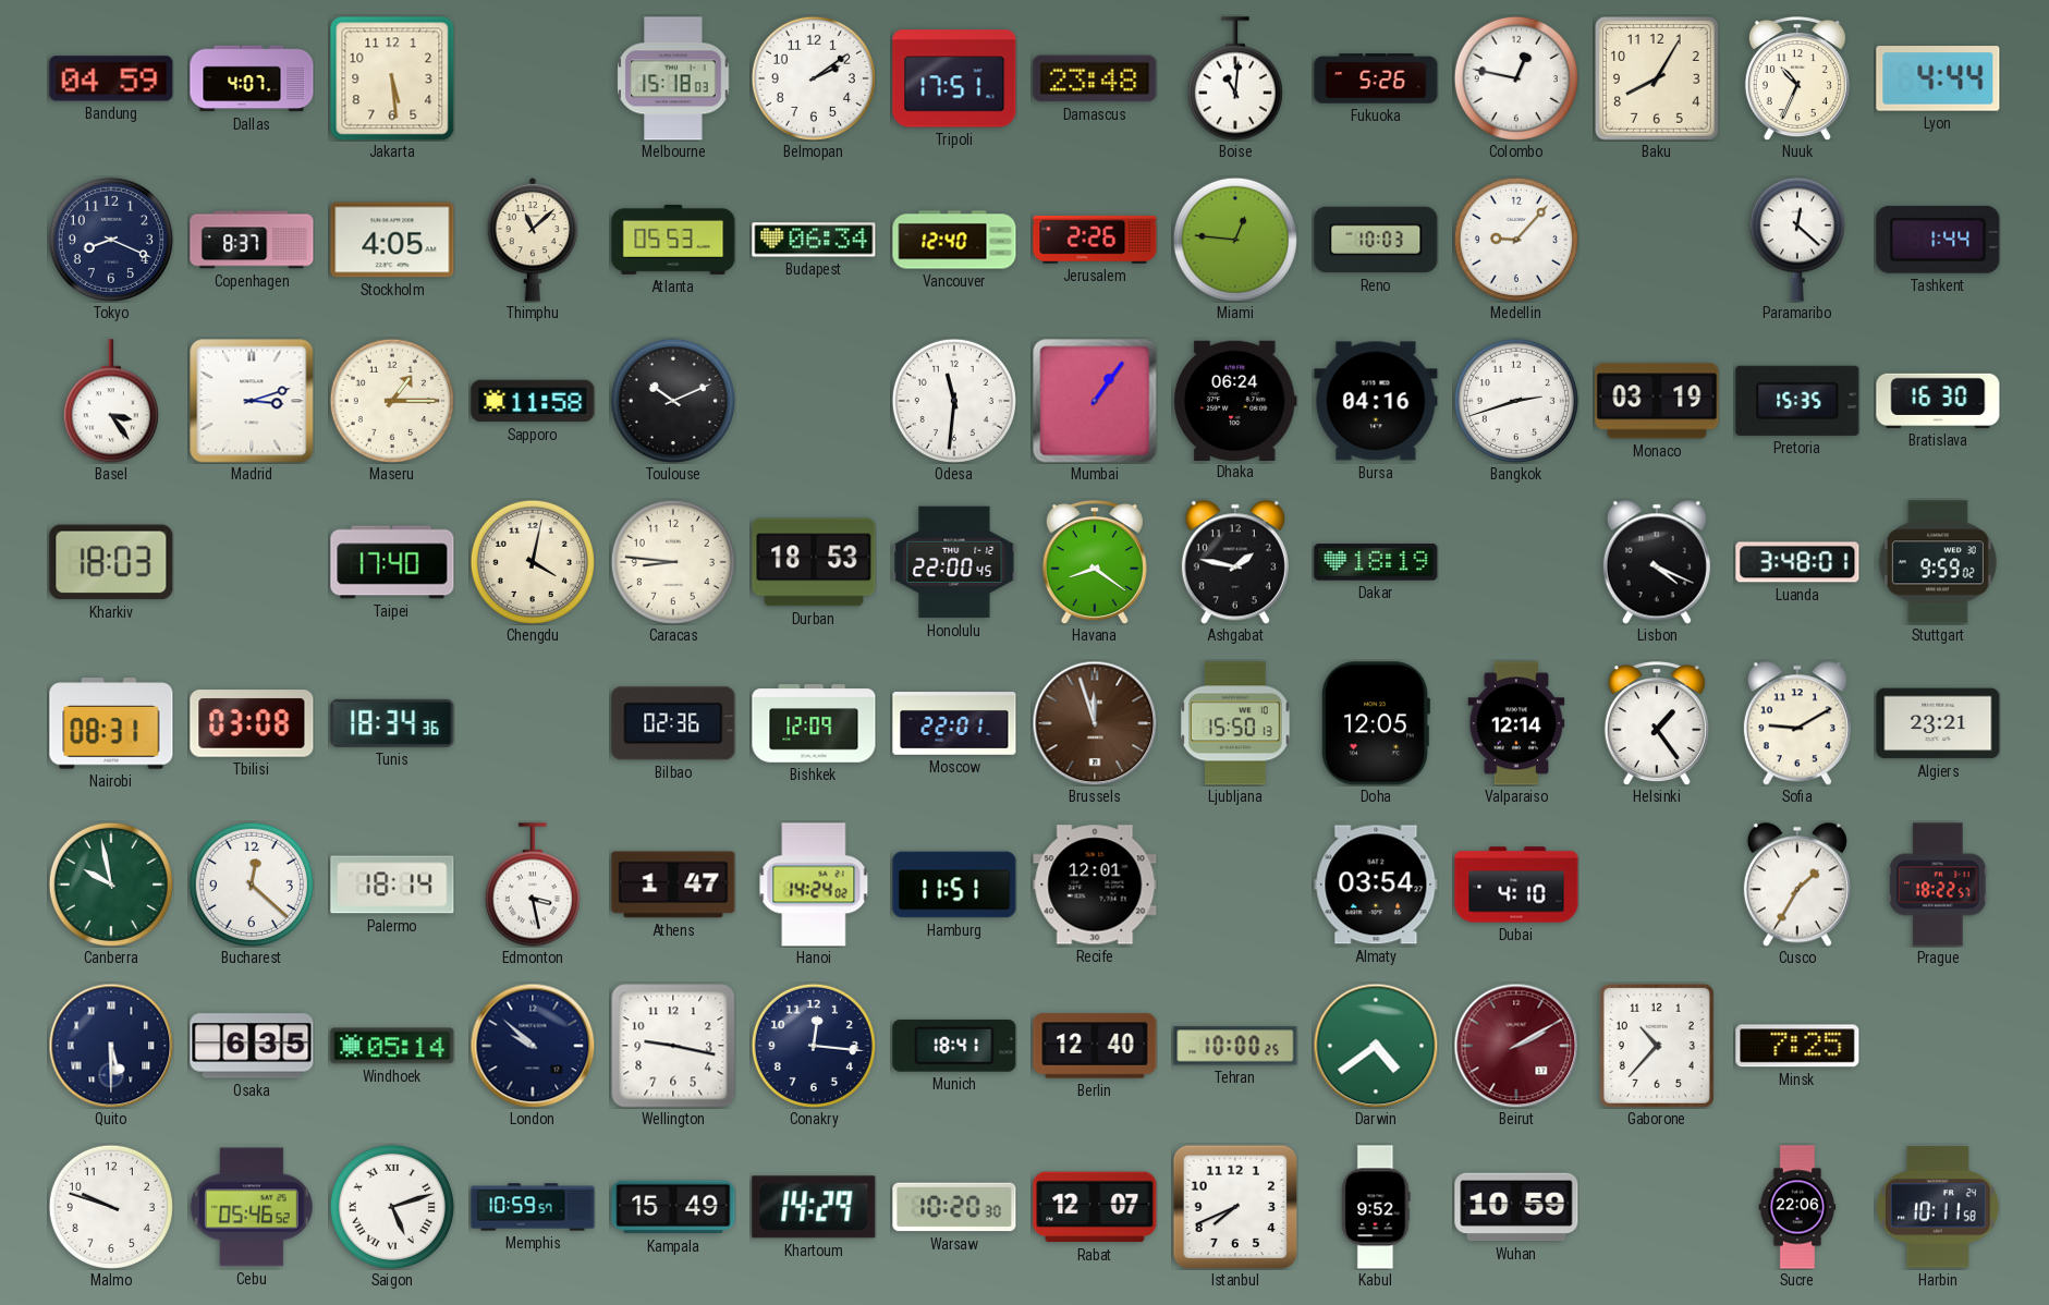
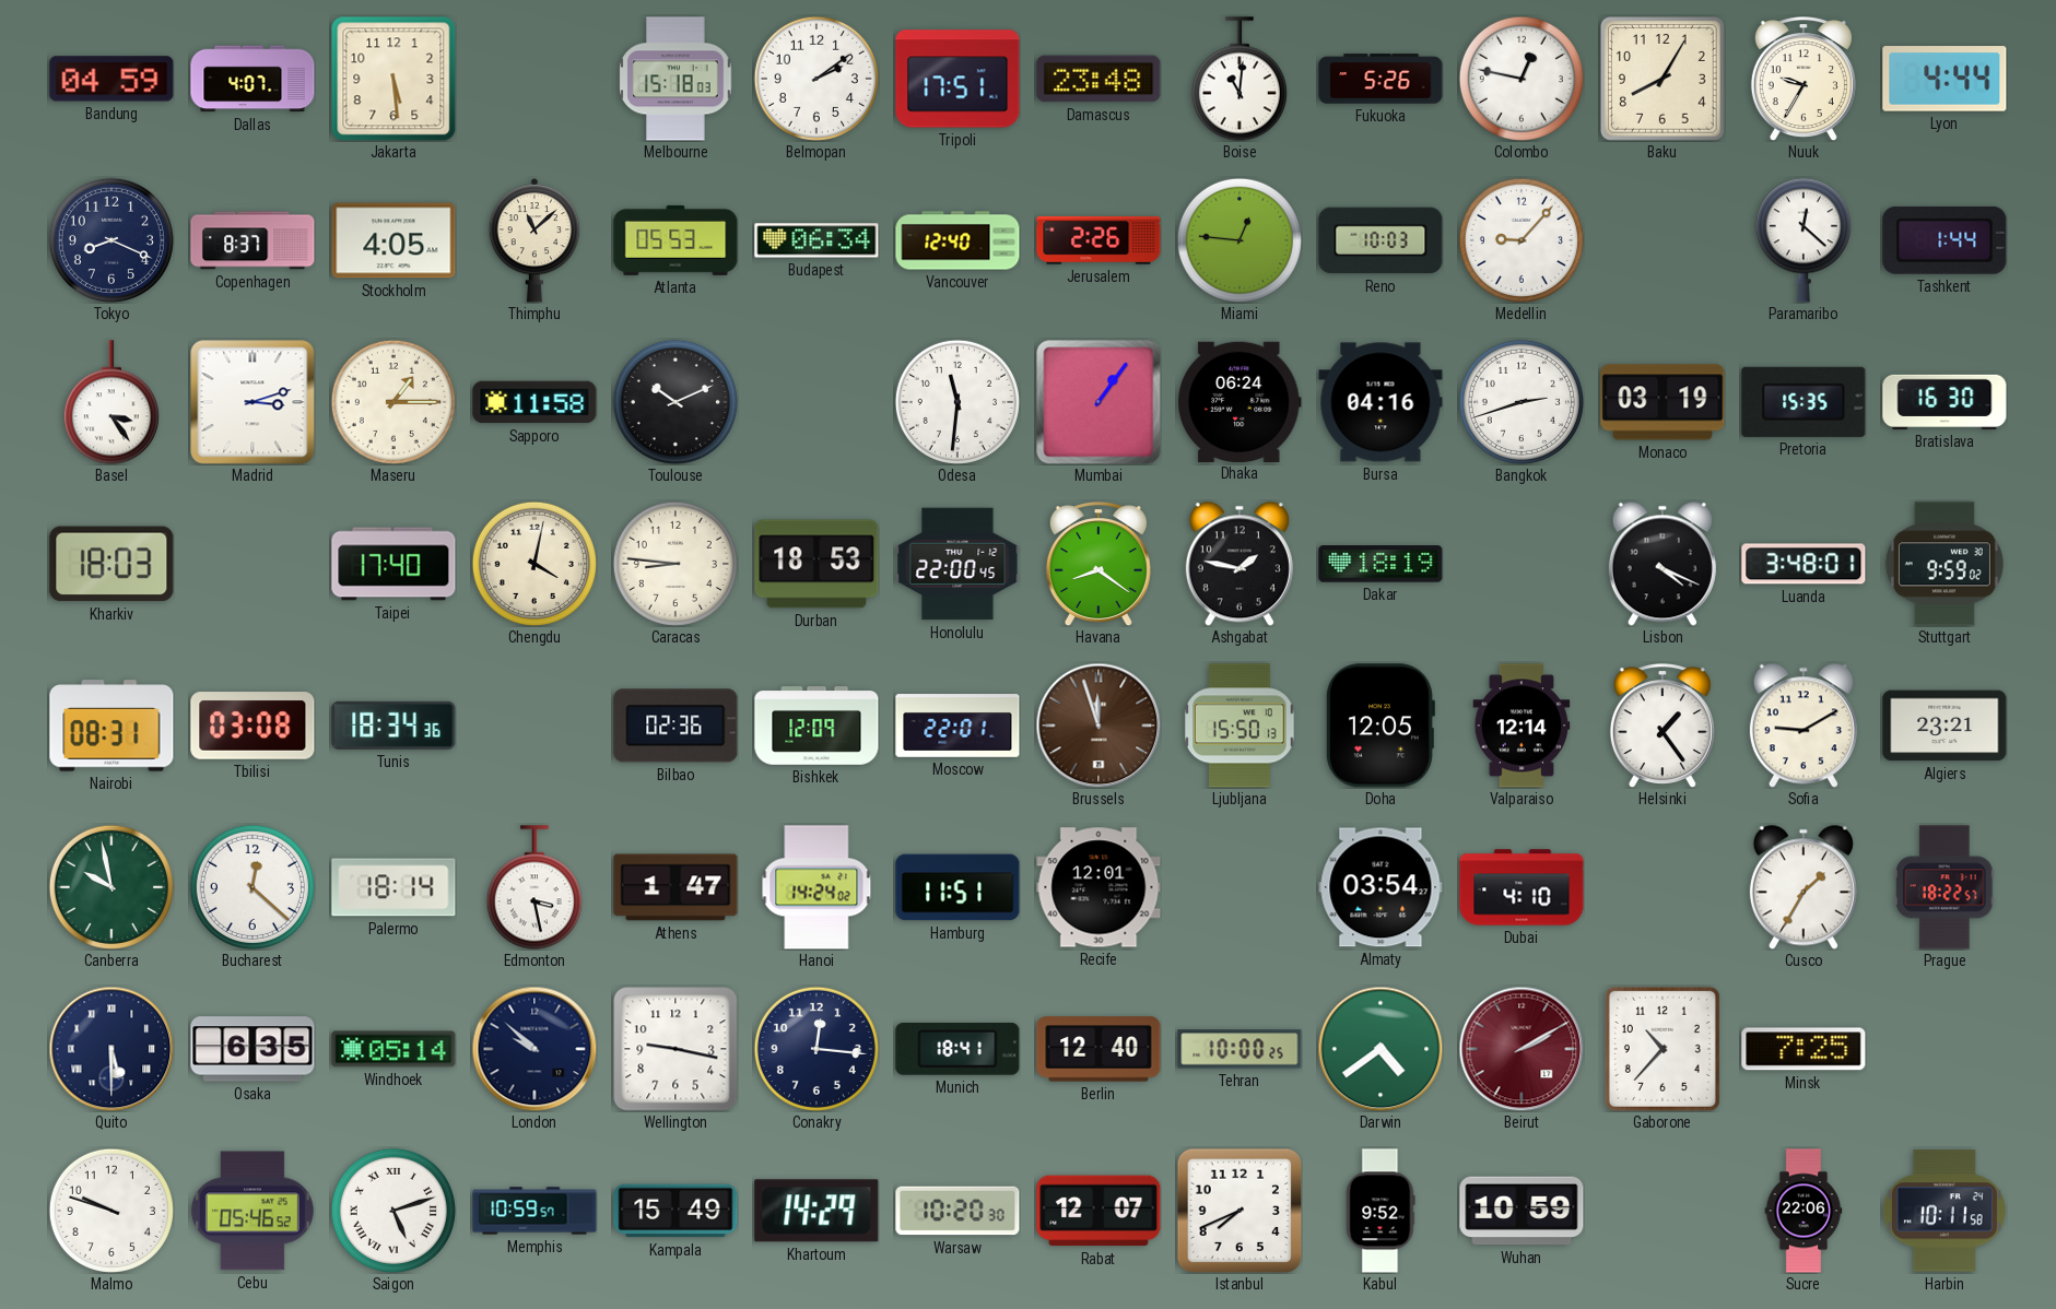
Nuuk: 10:34 -> 9:35
